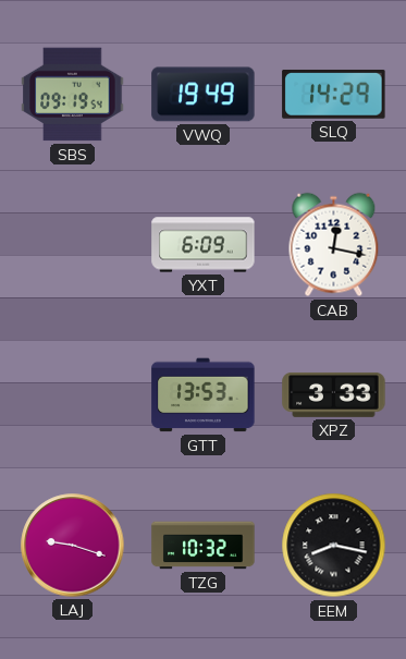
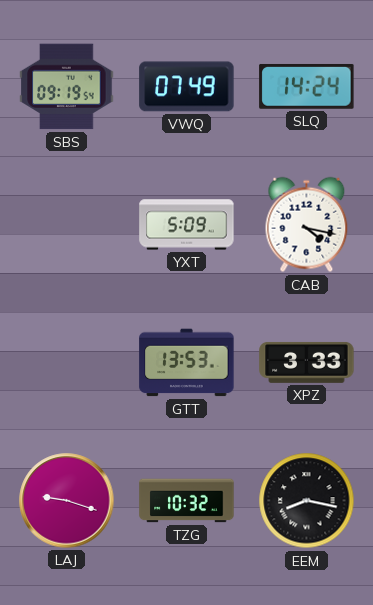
VWQ: 19:49 -> 07:49
SLQ: 14:29 -> 14:24
YXT: 6:09 -> 5:09
CAB: 12:17 -> 4:17
